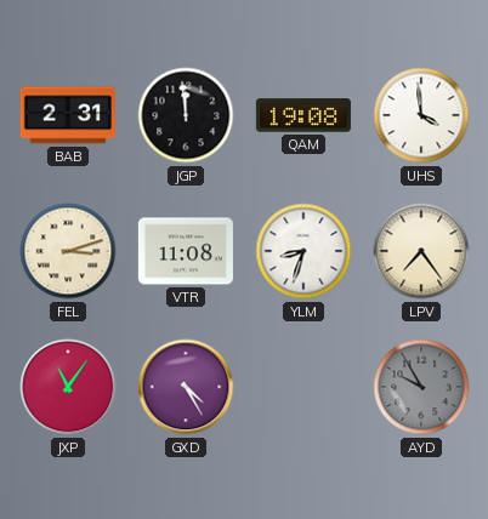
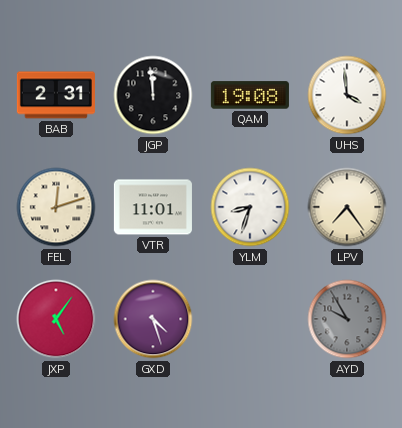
FEL: 3:12 -> 12:12
VTR: 11:08 -> 11:01
JXP: 11:06 -> 5:06
GXD: 4:25 -> 4:27
